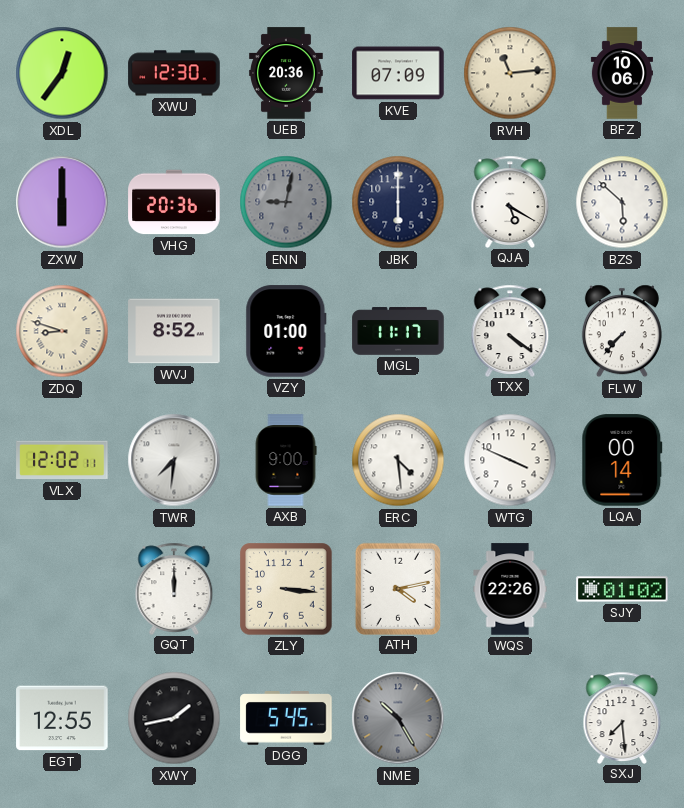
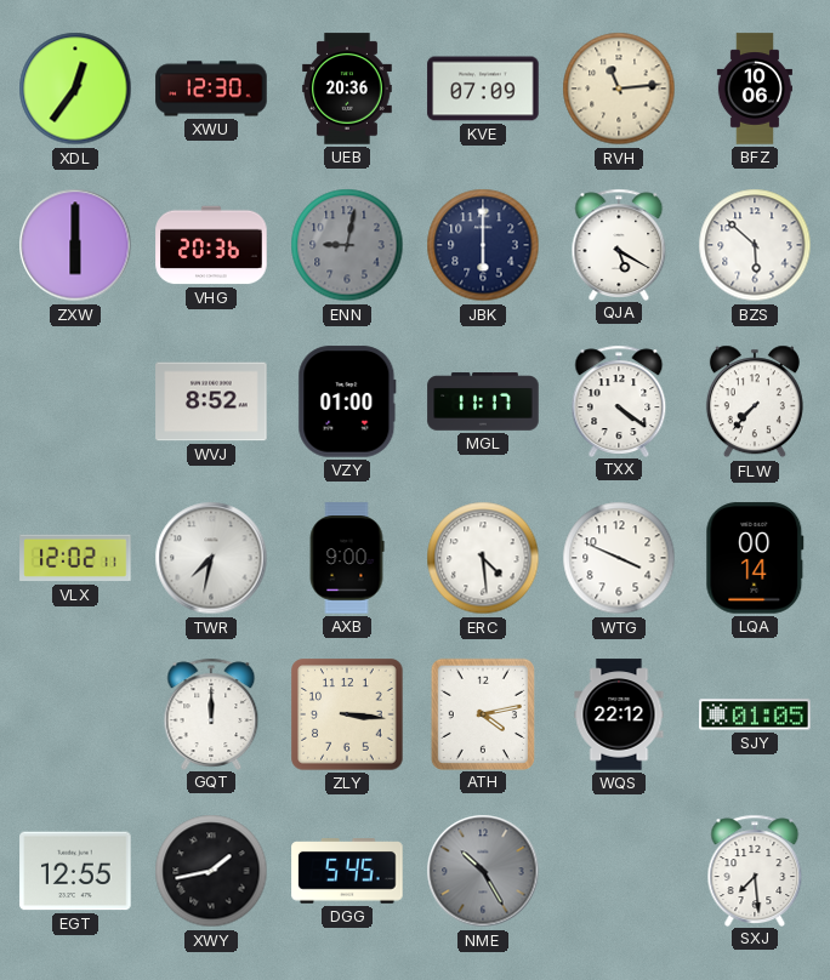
ZDQ: 8:48 -> none
TWR: 7:31 -> 7:32
WQS: 22:26 -> 22:12
SJY: 01:02 -> 01:05
